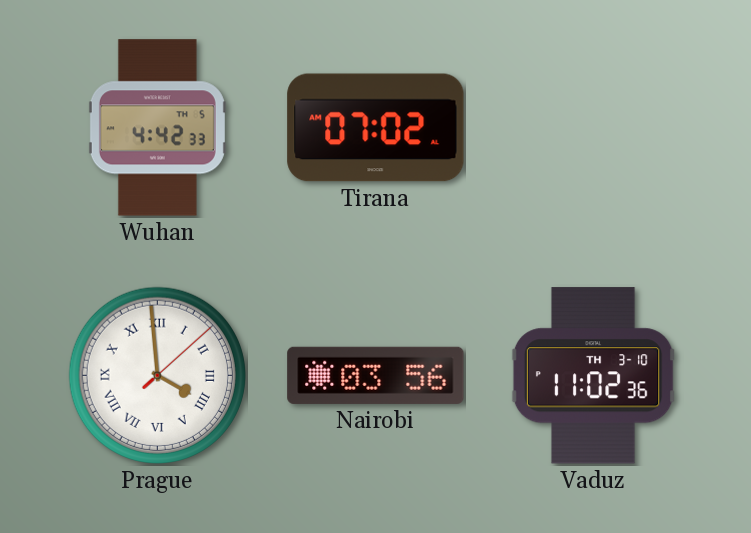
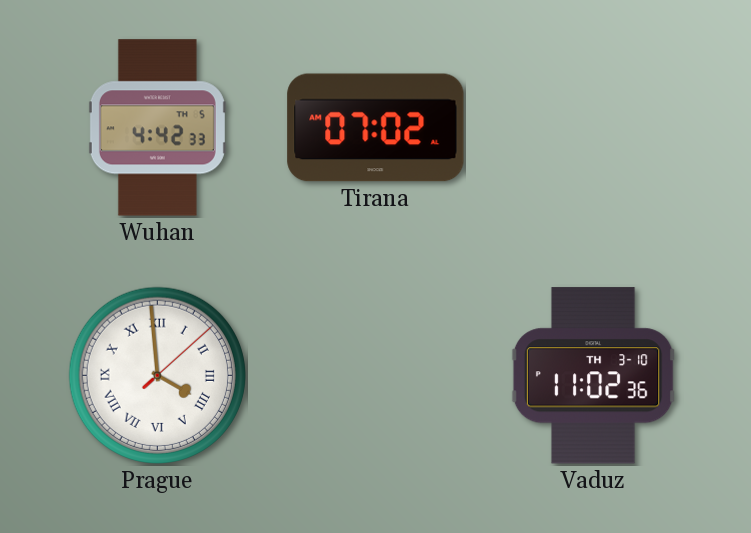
Nairobi: 03:56 -> none
